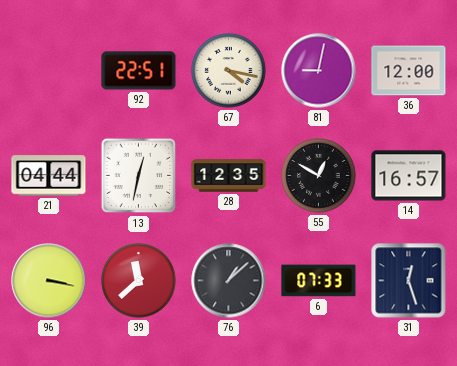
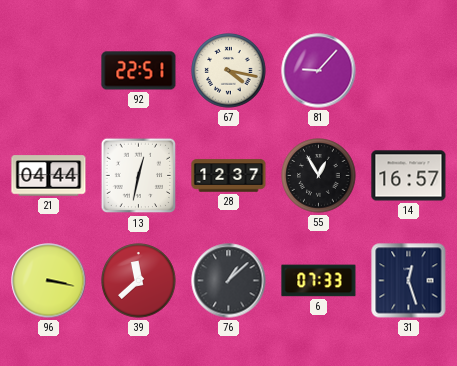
81: 9:02 -> 9:07
36: 12:00 -> none
28: 12:35 -> 12:37
55: 12:50 -> 12:55
